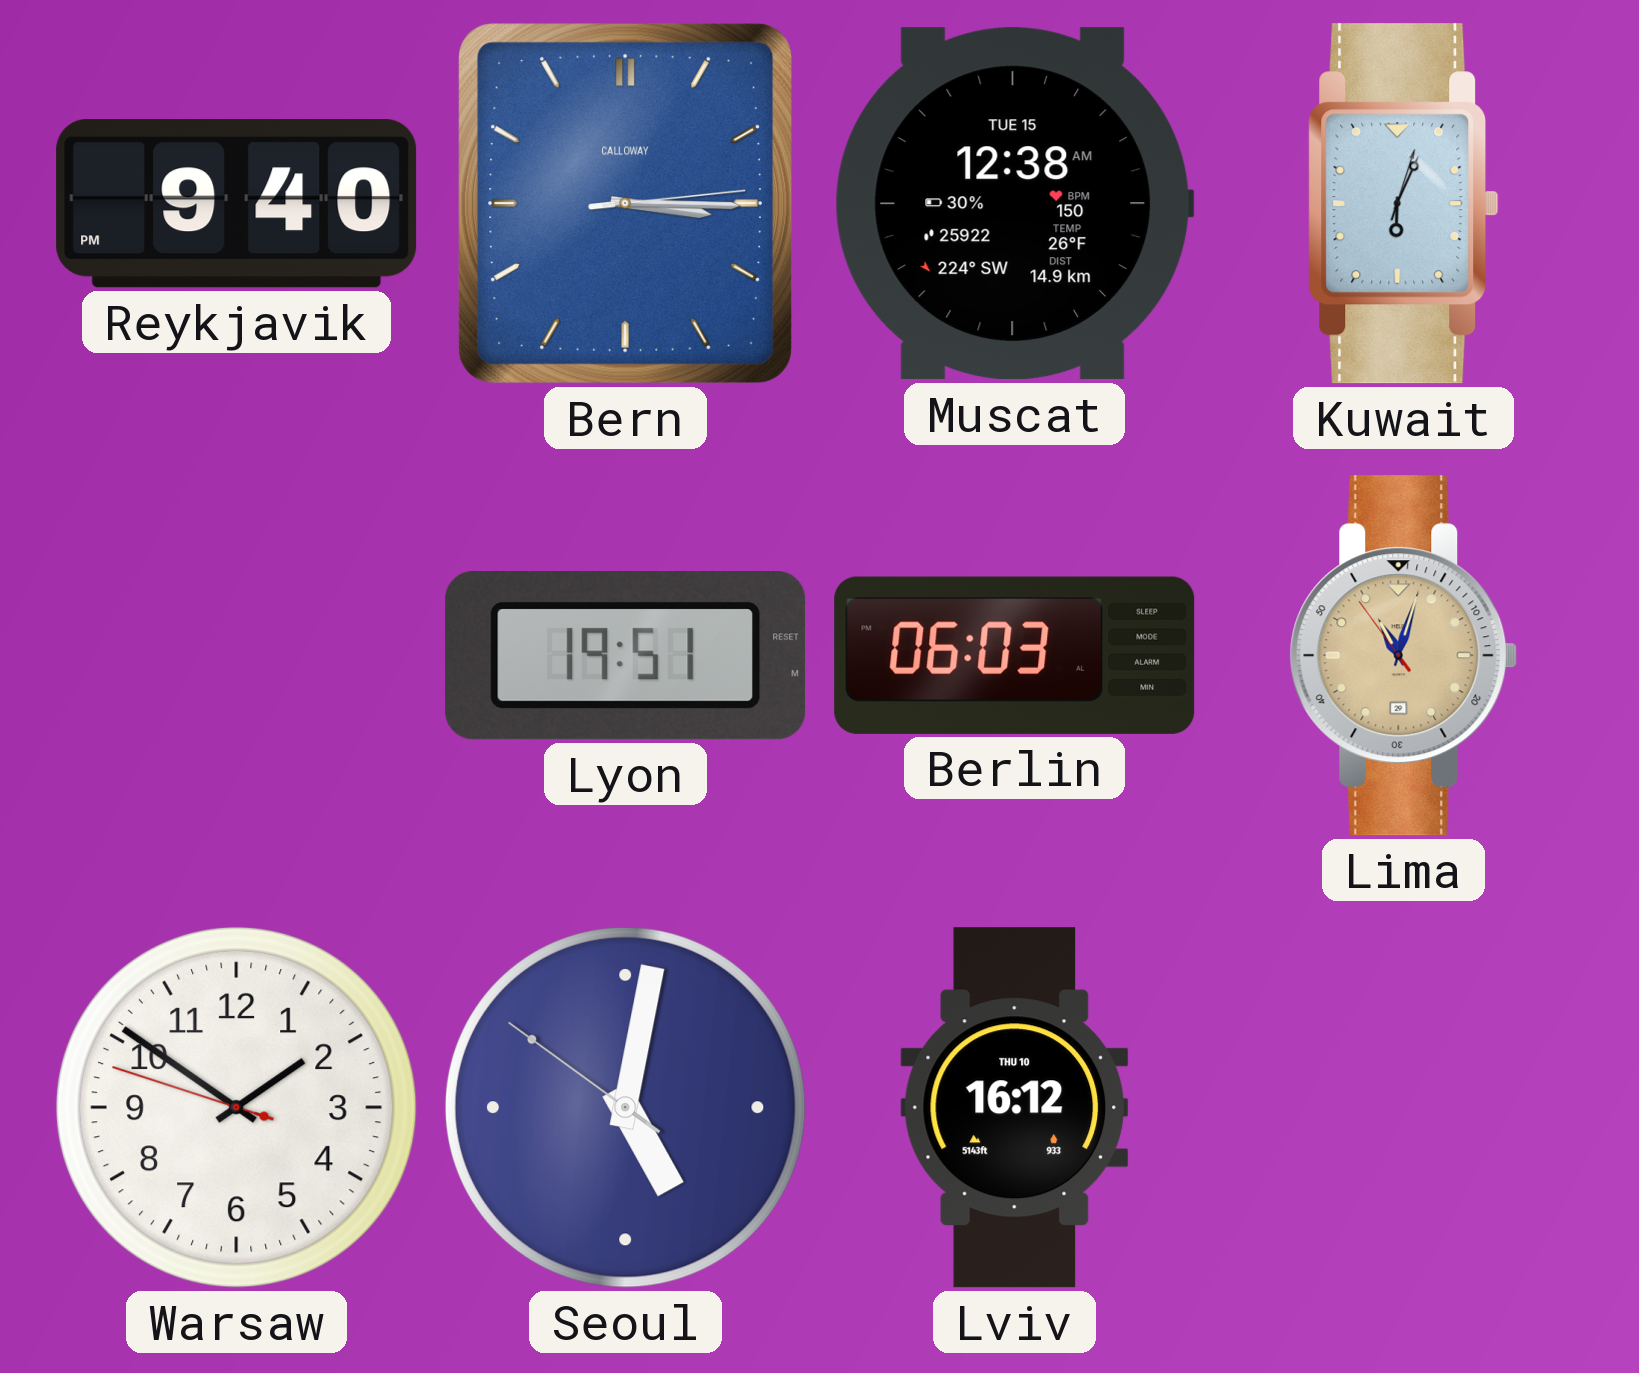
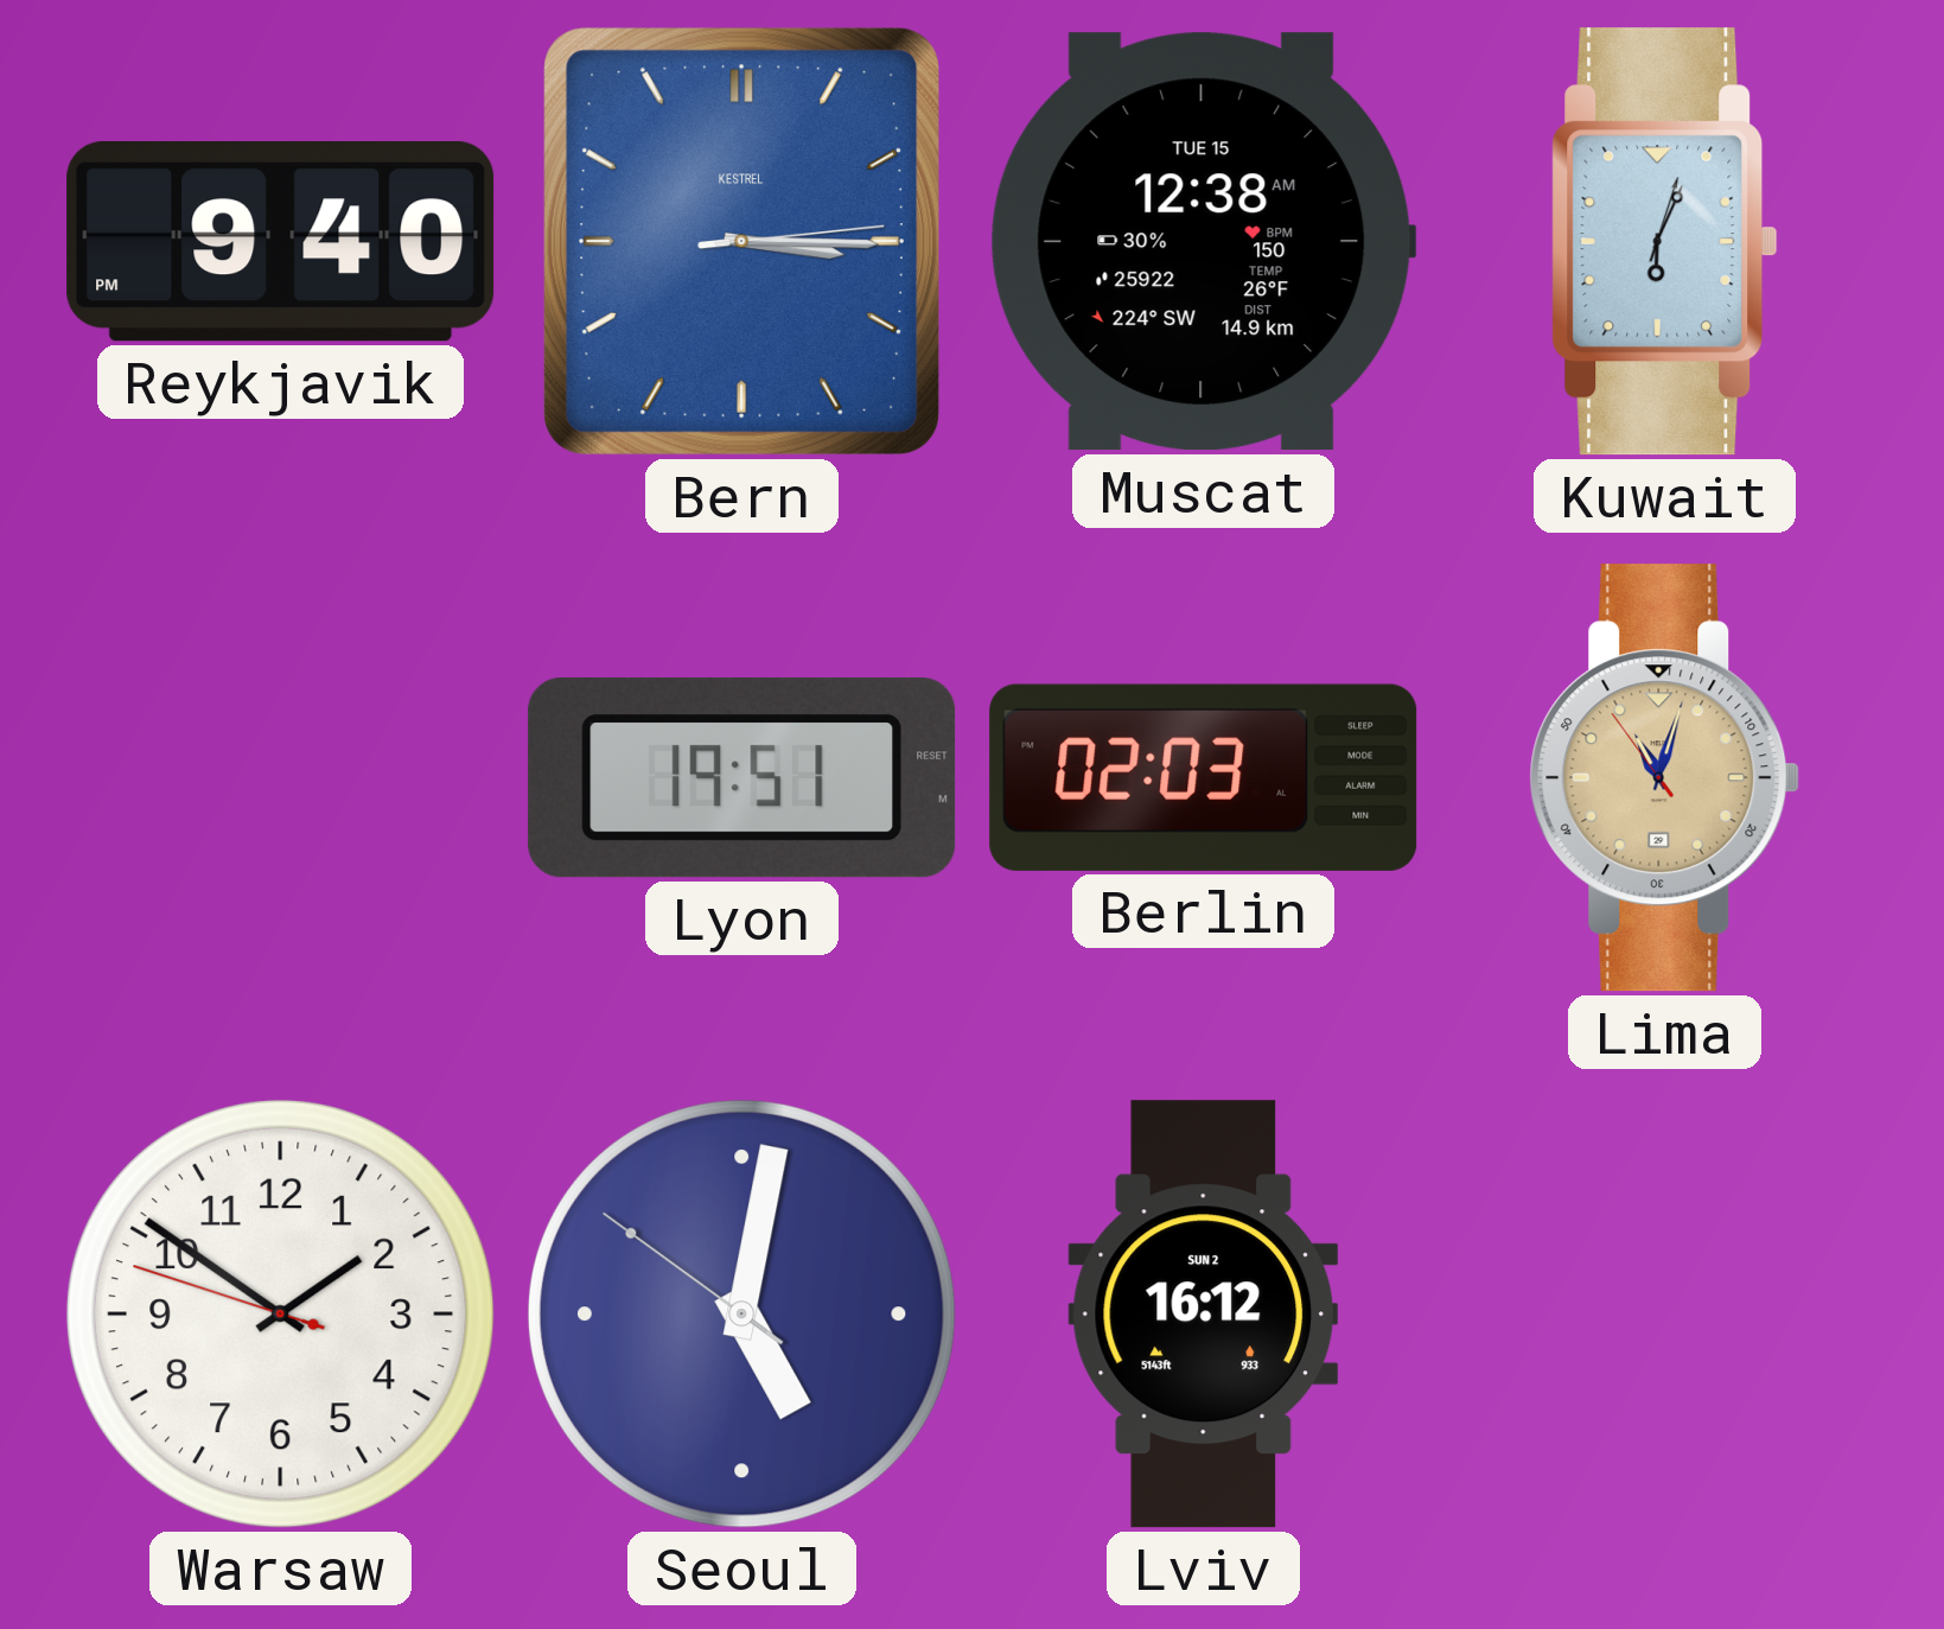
Bern brand: CALLOWAY -> KESTREL
Berlin: 06:03 -> 02:03
Lviv date: THU 10 -> SUN 2
